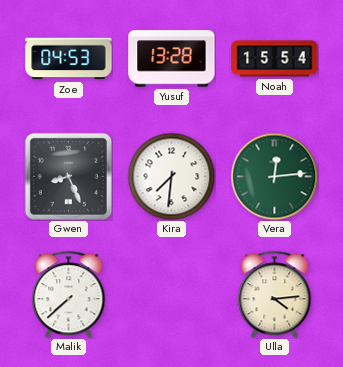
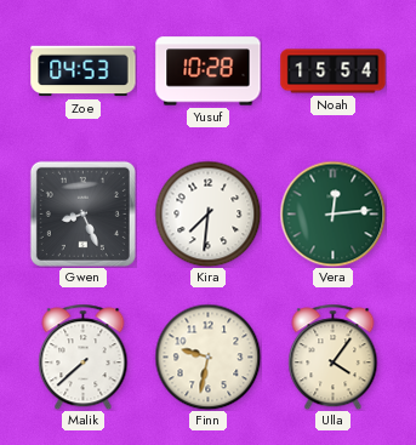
Yusuf: 13:28 -> 10:28
Finn: none -> 9:32
Ulla: 4:14 -> 4:06
